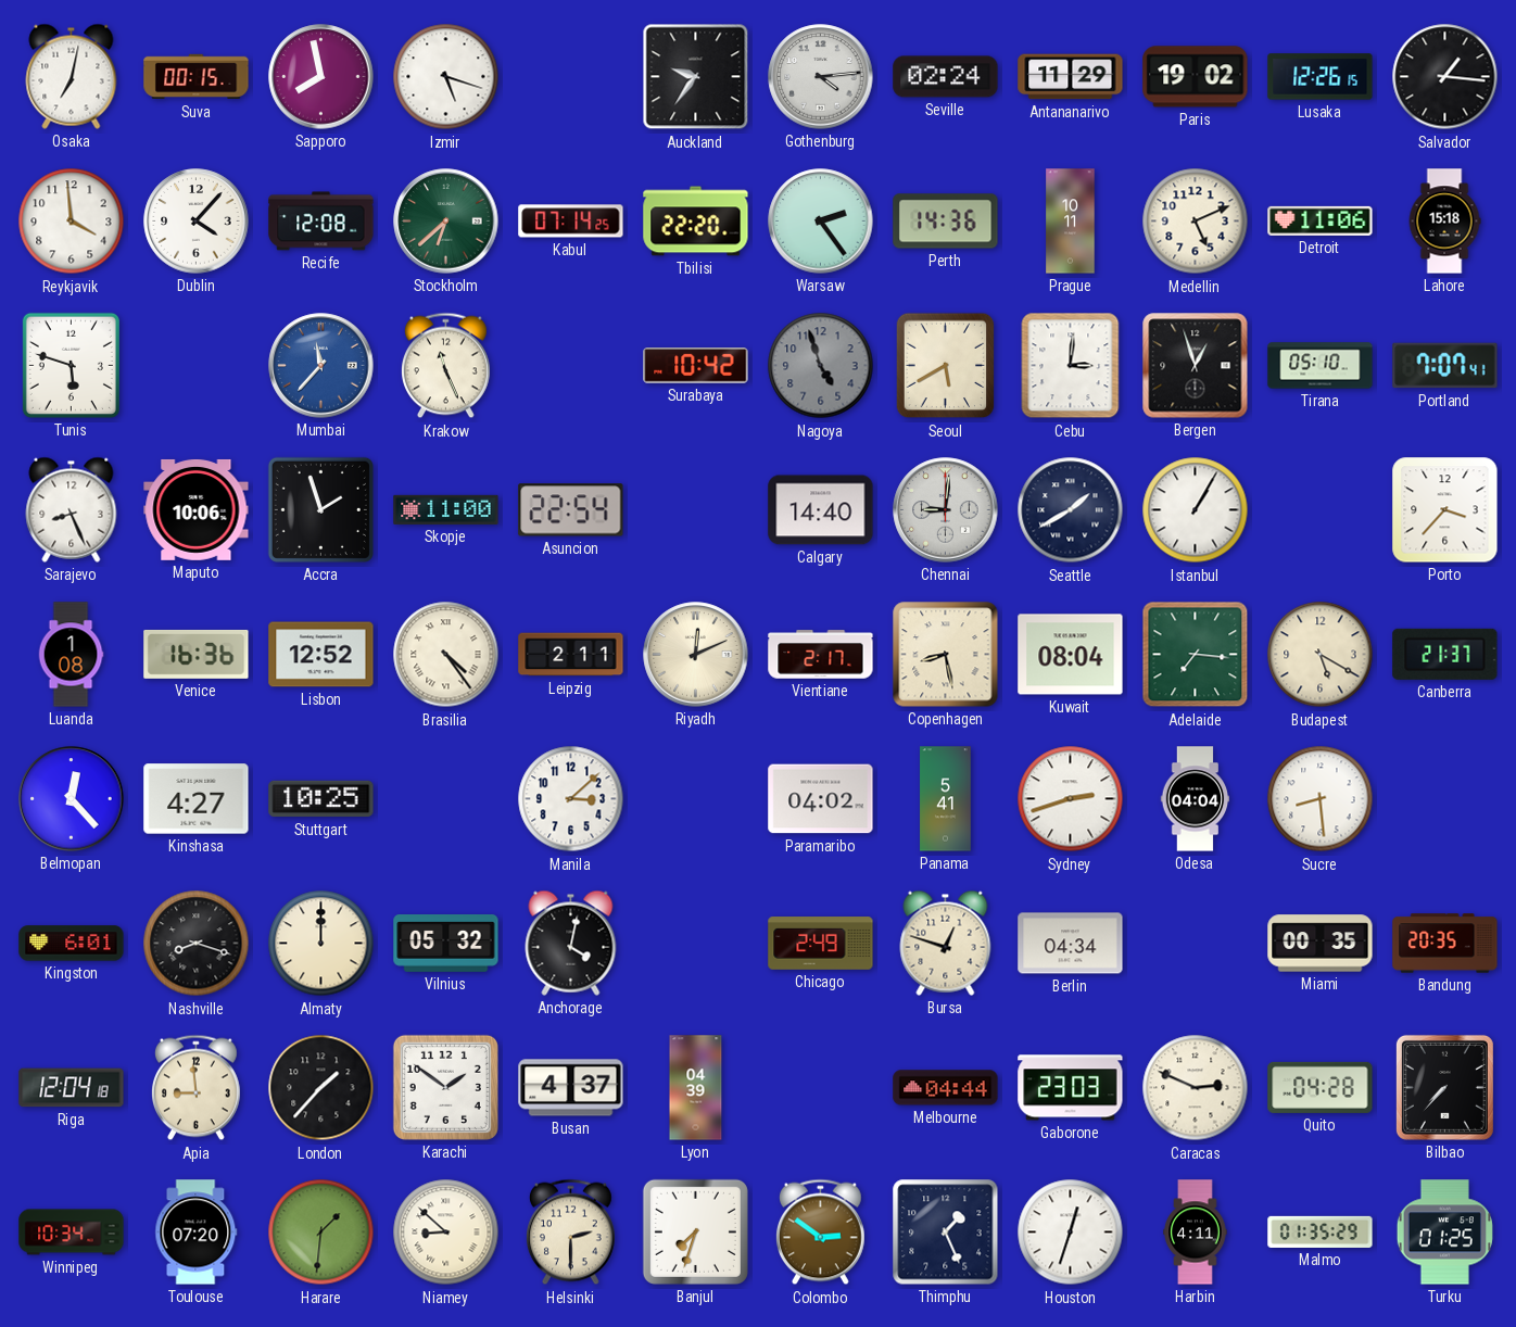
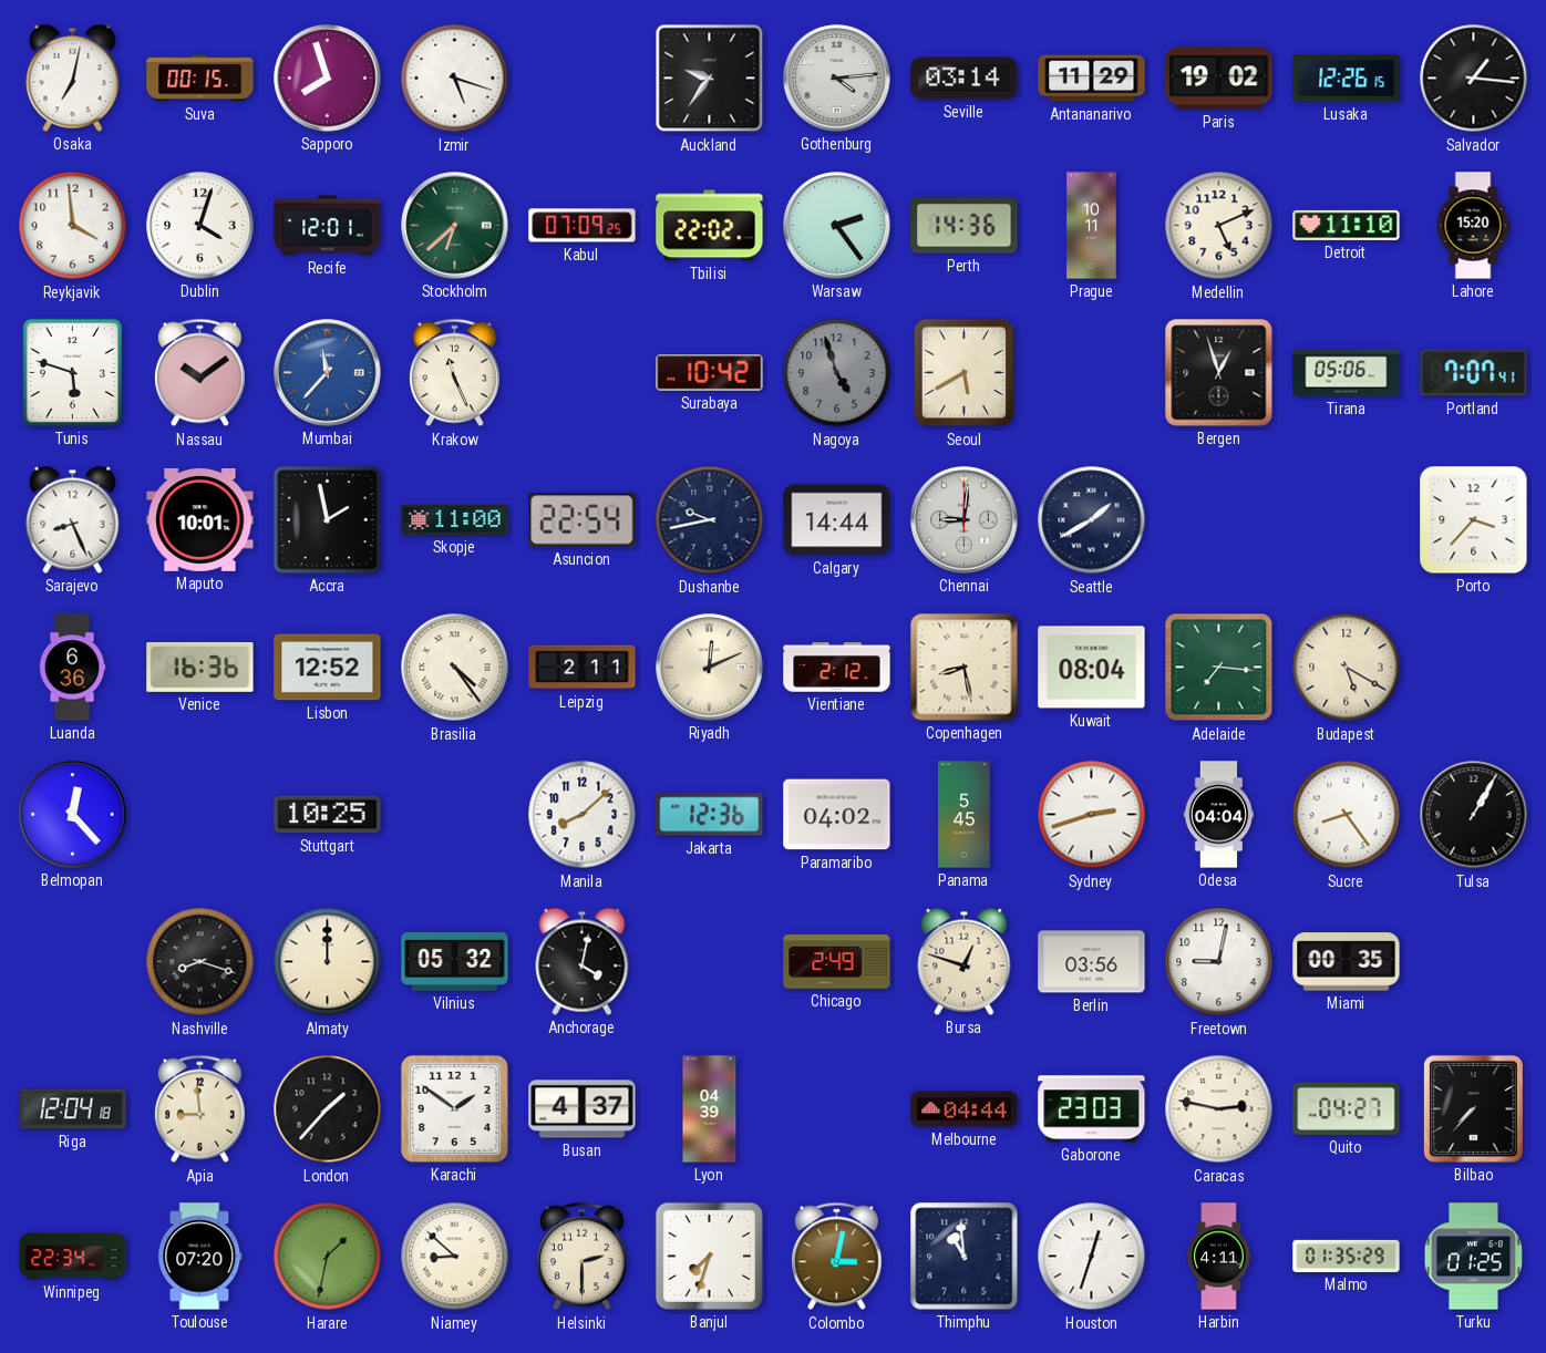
Sapporo: 7:58 -> 7:57
Seville: 02:24 -> 03:14
Dublin: 4:07 -> 4:03
Recife: 12:08 -> 12:01
Kabul: 07:14 -> 07:09
Tbilisi: 22:20 -> 22:02
Detroit: 11:06 -> 11:10
Lahore: 15:18 -> 15:20
Nassau: none -> 10:09
Cebu: 3:01 -> none
Tirana: 05:10 -> 05:06
Maputo: 10:06 -> 10:01
Accra: 1:57 -> 1:58
Dushanbe: none -> 9:43
Calgary: 14:40 -> 14:44
Istanbul: 1:05 -> none
Luanda: 1:08 -> 6:36
Vientiane: 2:17 -> 2:12
Canberra: 21:37 -> none
Kinshasa: 4:27 -> none
Manila: 3:08 -> 8:08
Jakarta: none -> 12:36
Panama: 5:41 -> 5:45
Sucre: 8:29 -> 8:24
Tulsa: none -> 1:05
Kingston: 6:01 -> none
Berlin: 04:34 -> 03:56
Freetown: none -> 9:02
Bandung: 20:35 -> none
Caracas: 2:49 -> 2:47
Quito: 04:28 -> 04:27
Winnipeg: 10:34 -> 22:34
Harare: 1:31 -> 1:32
Colombo: 2:51 -> 3:02
Thimphu: 1:26 -> 10:59
